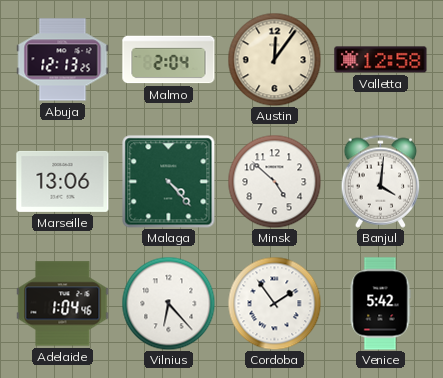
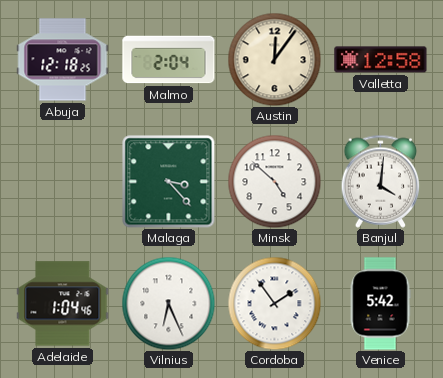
Abuja: 12:13 -> 12:18
Marseille: 13:06 -> none
Malaga: 4:23 -> 3:23
Vilnius: 6:23 -> 6:26
